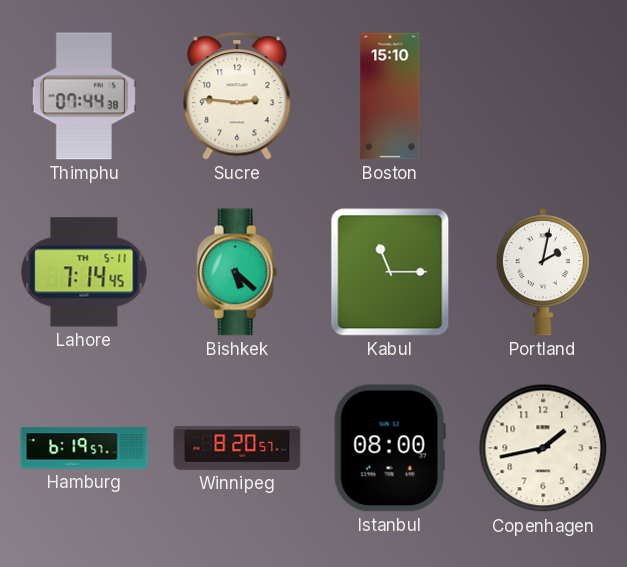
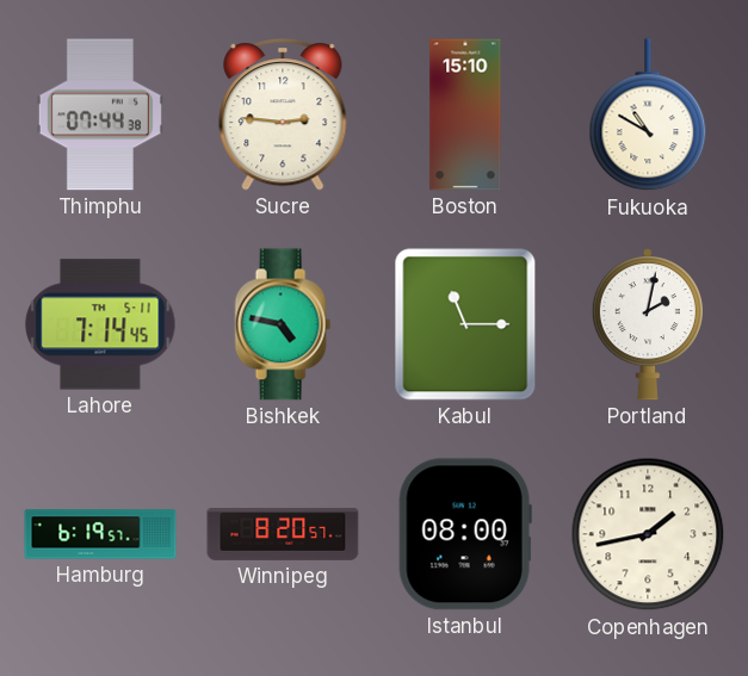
Fukuoka: none -> 10:50
Bishkek: 5:22 -> 4:47
